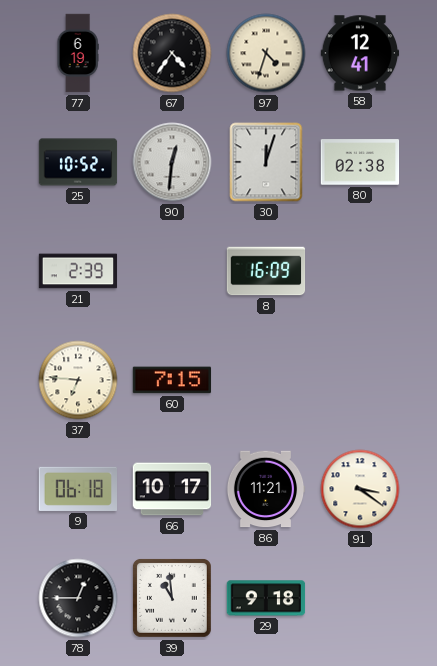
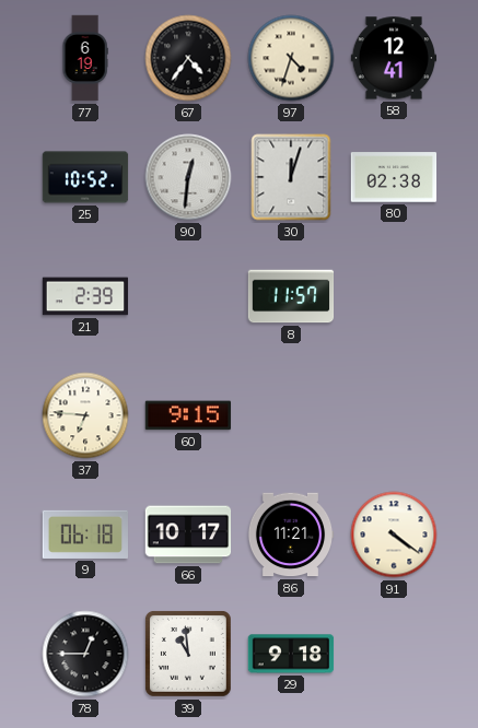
8: 16:09 -> 11:57
60: 7:15 -> 9:15
91: 3:21 -> 4:21
